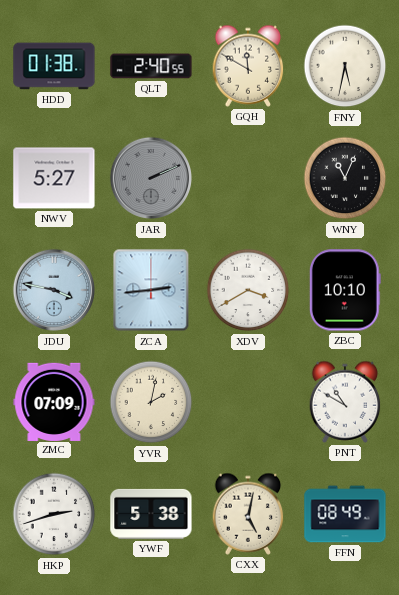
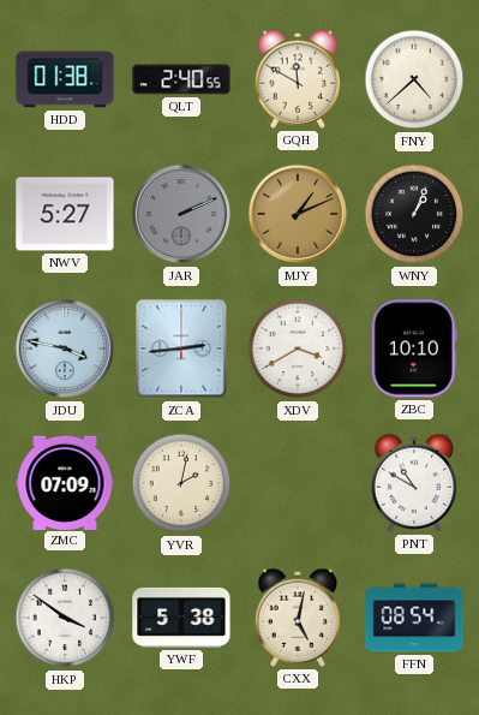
FNY: 5:32 -> 4:38
MJY: none -> 1:11
WNY: 11:04 -> 1:04
HKP: 2:42 -> 3:51
FFN: 08:49 -> 08:54
